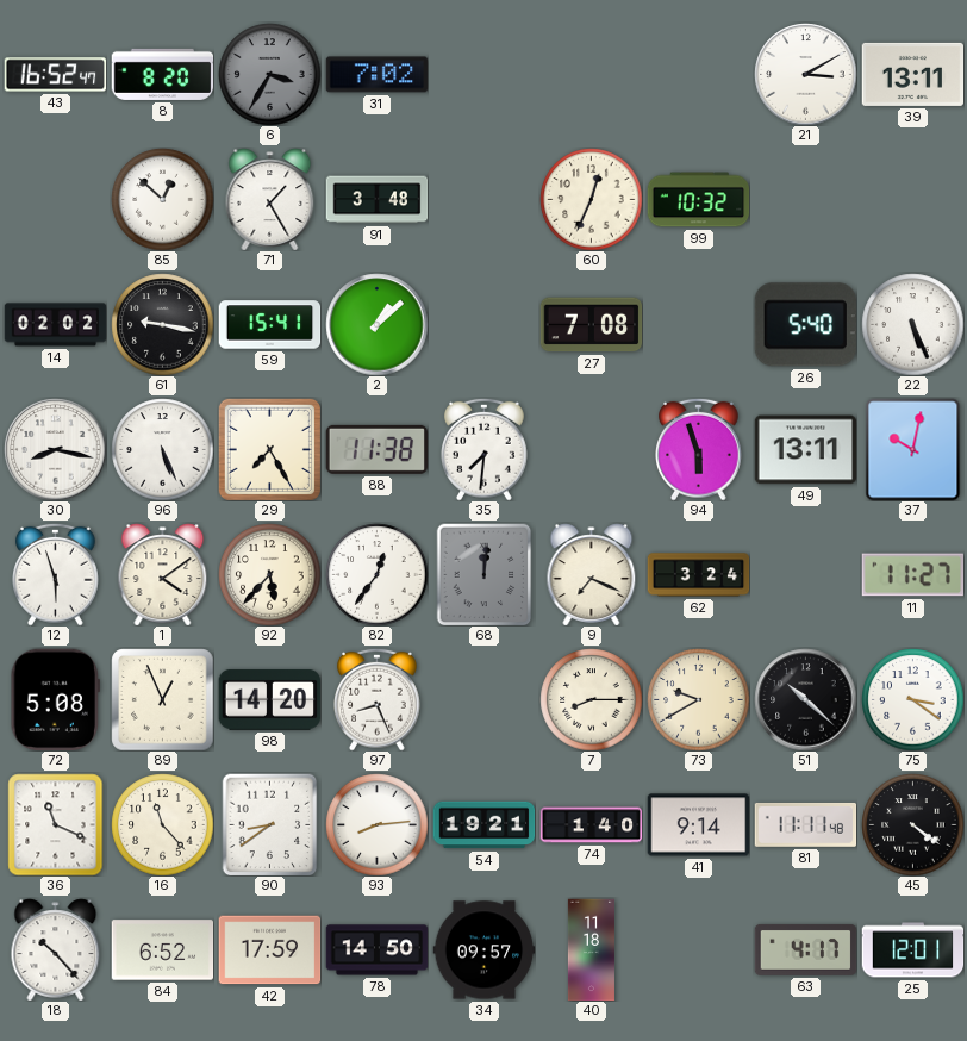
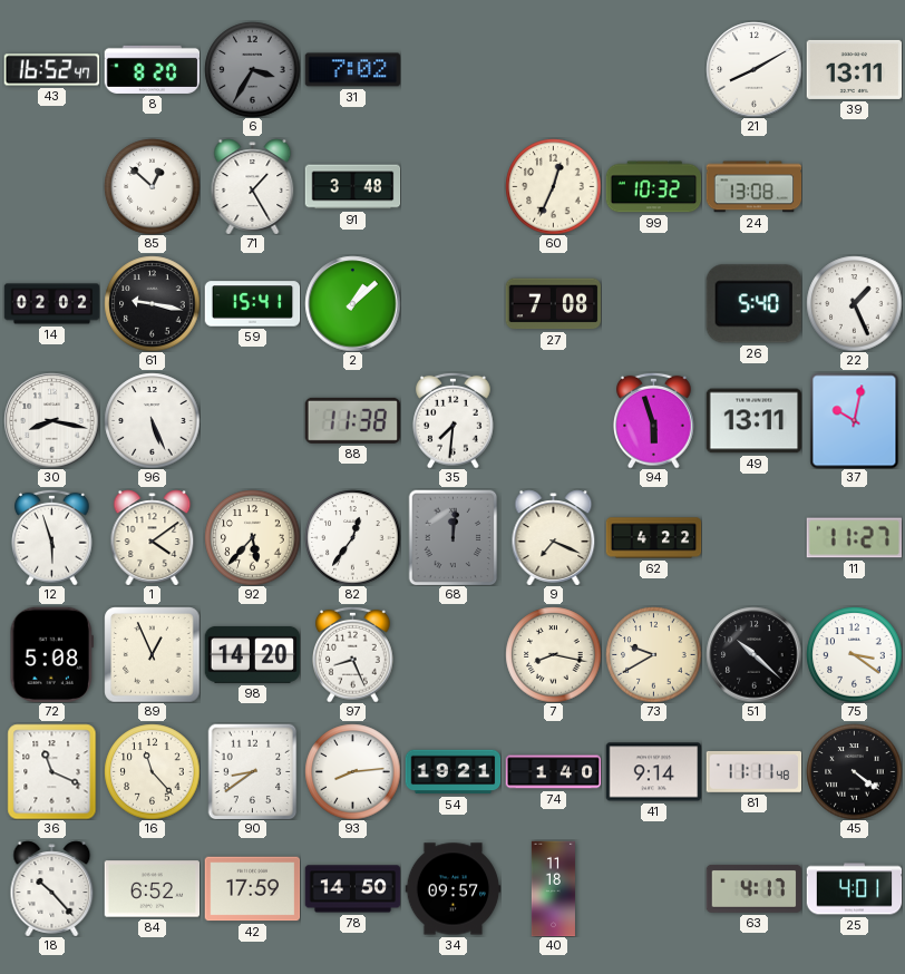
21: 3:10 -> 8:10
24: none -> 13:08
22: 5:26 -> 1:26
29: 7:25 -> none
62: 3:24 -> 4:22
7: 8:15 -> 8:17
25: 12:01 -> 4:01
